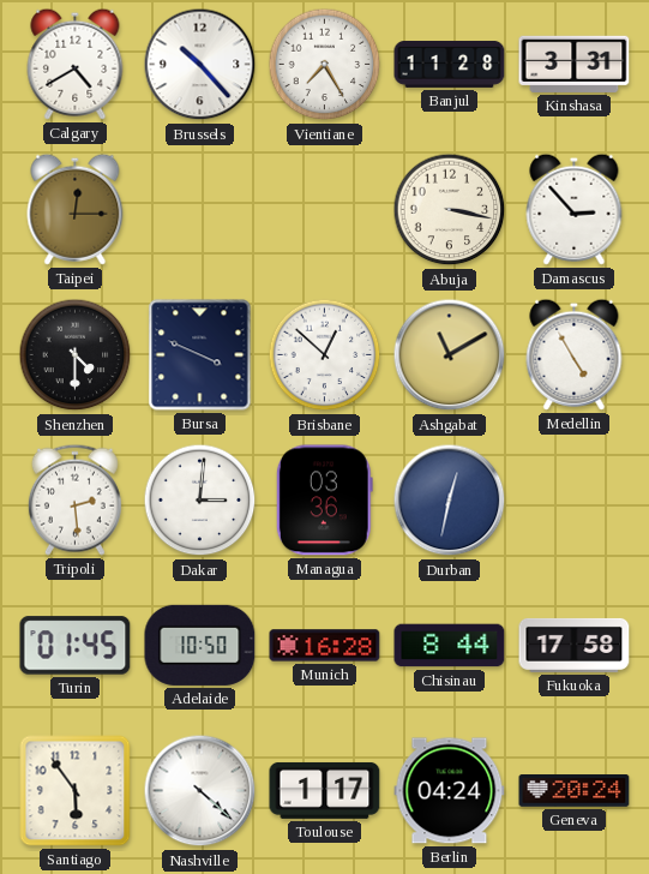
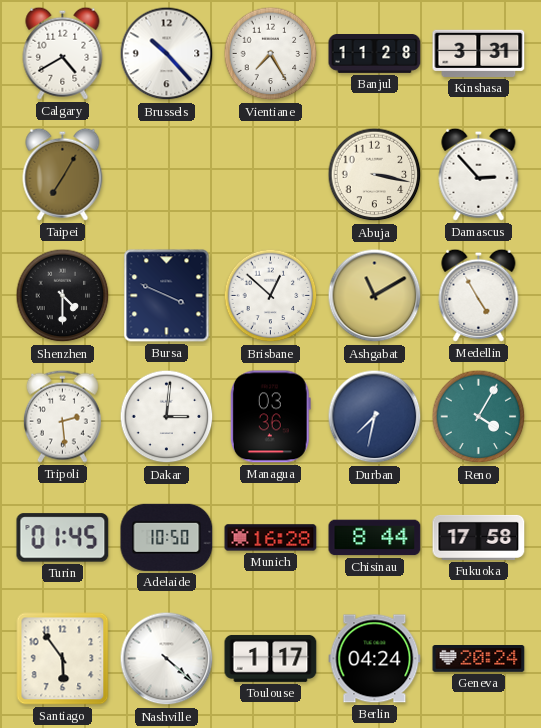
Taipei: 12:15 -> 7:05
Durban: 12:32 -> 7:32
Reno: none -> 4:05
